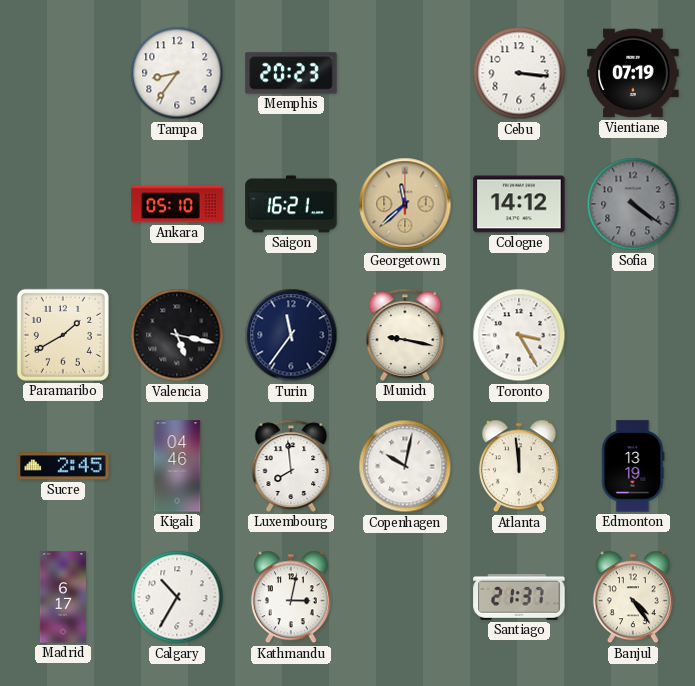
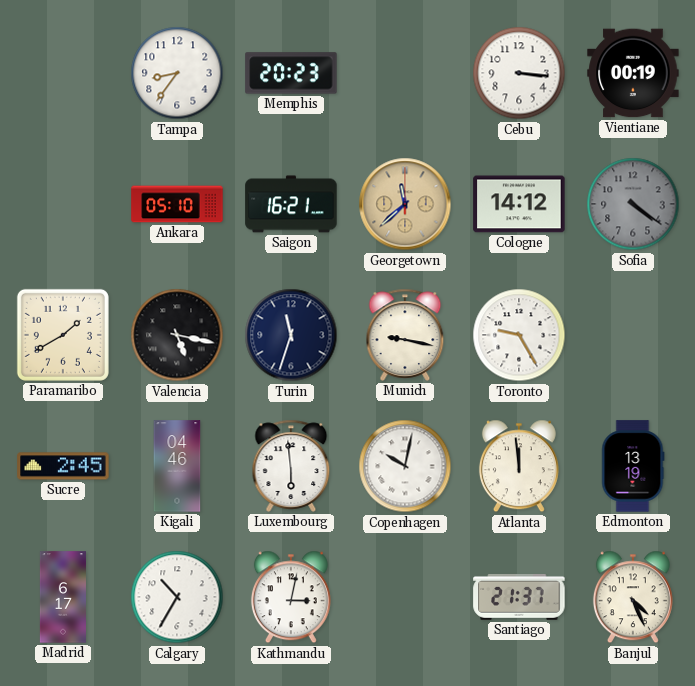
Vientiane: 07:19 -> 00:19
Turin: 11:36 -> 11:33
Toronto: 3:25 -> 9:25
Luxembourg: 7:59 -> 5:59
Banjul: 4:24 -> 4:26
